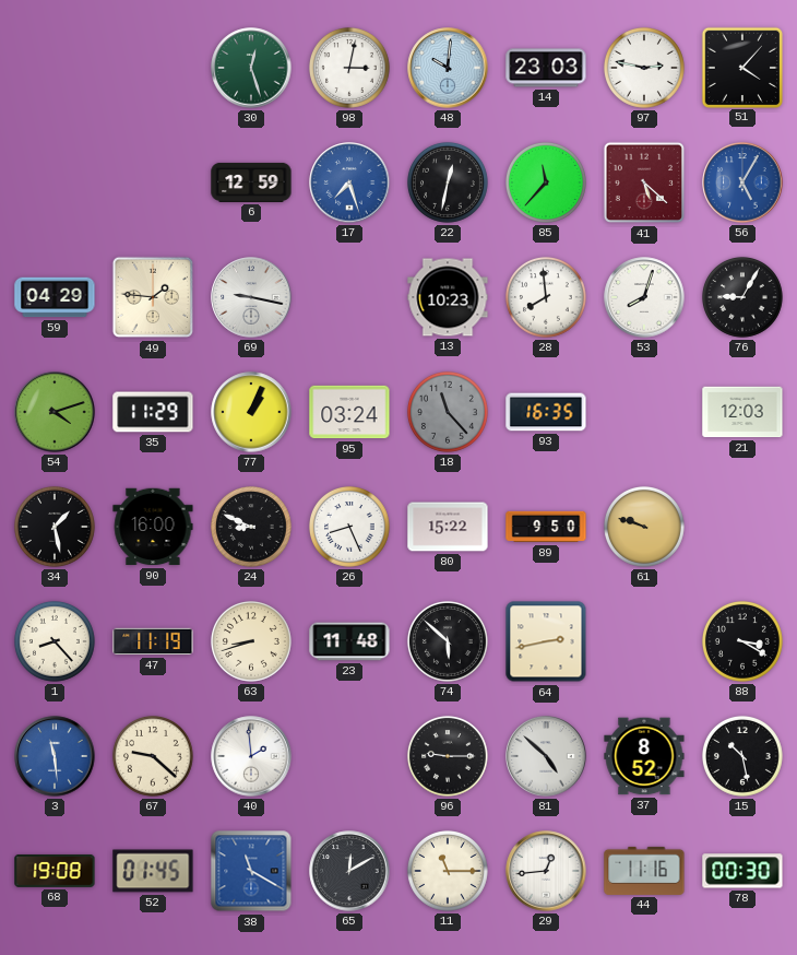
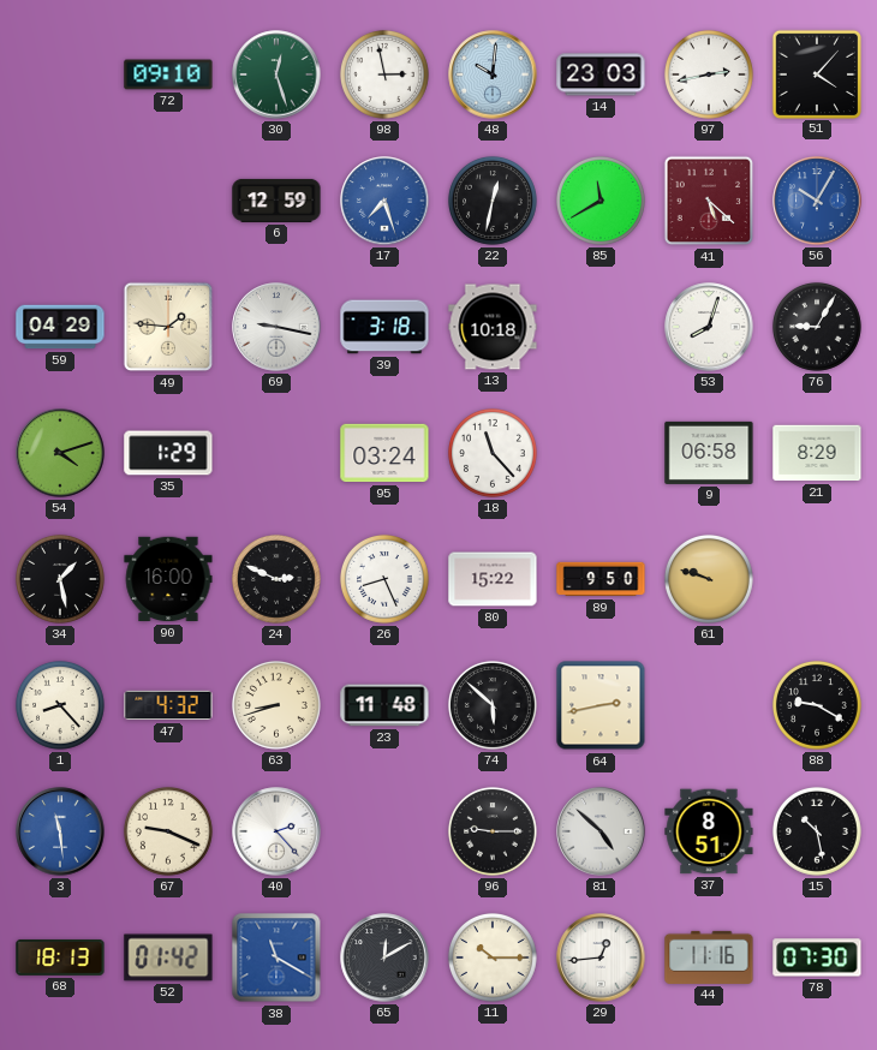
72: none -> 09:10
98: 3:02 -> 2:58
97: 2:47 -> 2:43
85: 11:37 -> 11:40
56: 5:05 -> 10:05
39: none -> 3:18
13: 10:23 -> 10:18
28: 7:59 -> none
35: 11:29 -> 1:29
77: 1:04 -> none
18 dial: grey -> white
93: 16:35 -> none
9: none -> 06:58
21: 12:03 -> 8:29
24: 8:49 -> 2:49
47: 11:19 -> 4:32
88: 3:20 -> 9:20
67: 9:22 -> 9:19
40: 1:59 -> 2:23
37: 8:52 -> 8:51
68: 19:08 -> 18:13
52: 01:45 -> 01:42
11: 11:15 -> 10:15
78: 00:30 -> 07:30
